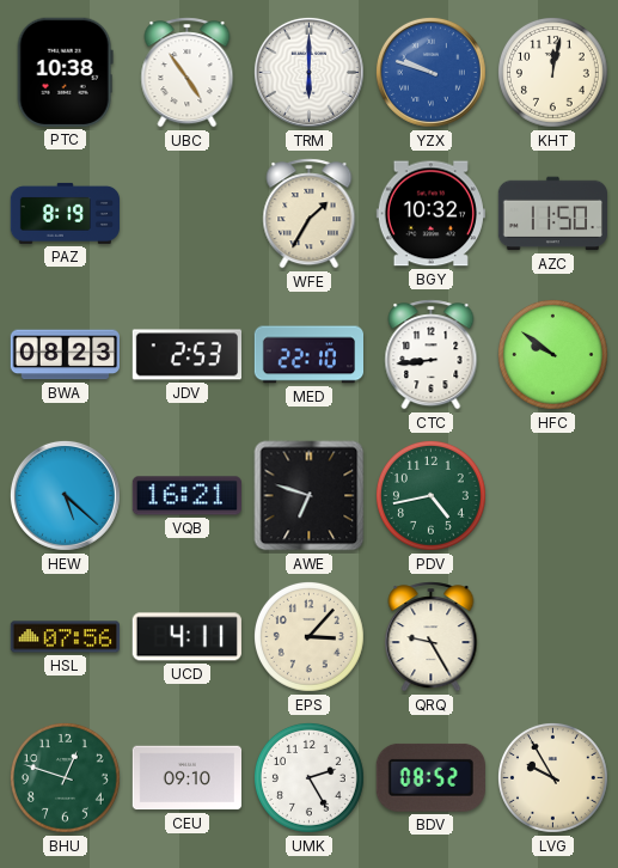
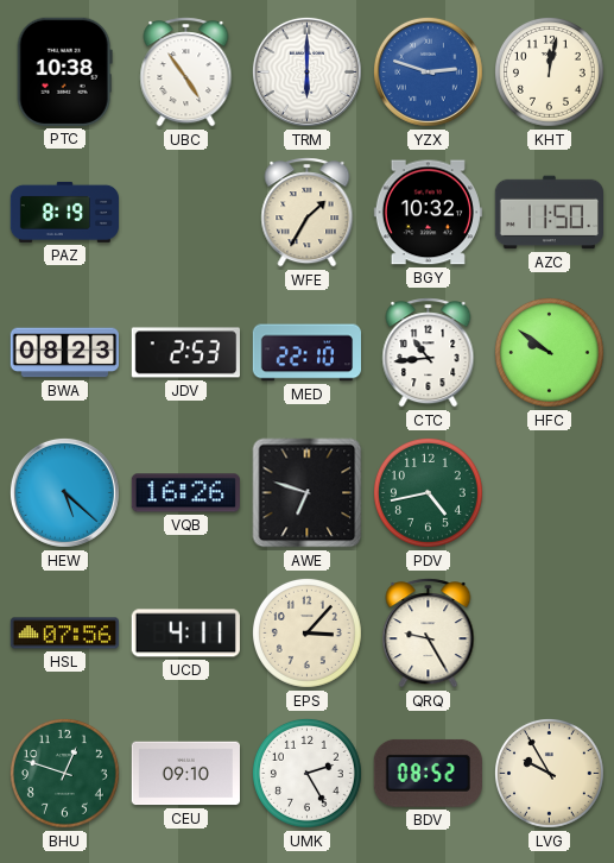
YZX: 9:48 -> 2:48
CTC: 8:44 -> 10:44
VQB: 16:21 -> 16:26
